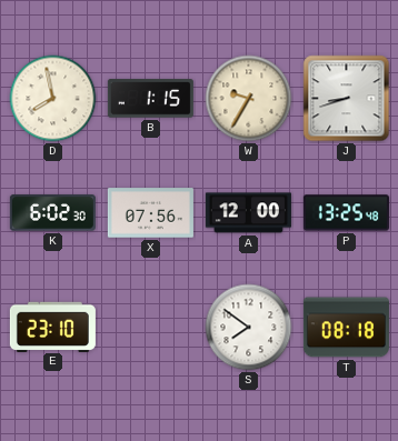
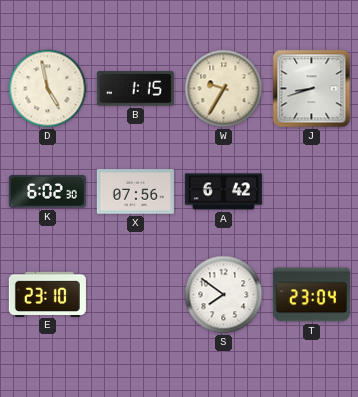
D: 7:58 -> 4:58
A: 12:00 -> 6:42
P: 13:25 -> none
T: 08:18 -> 23:04
